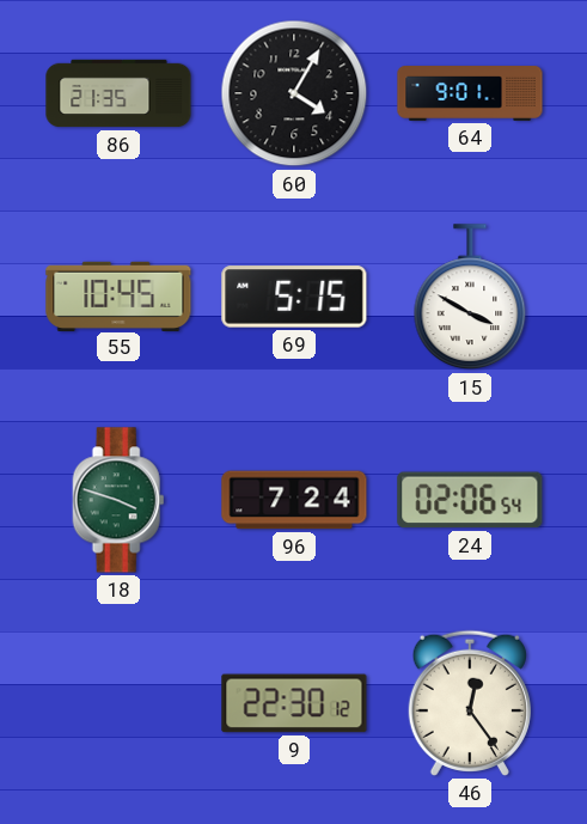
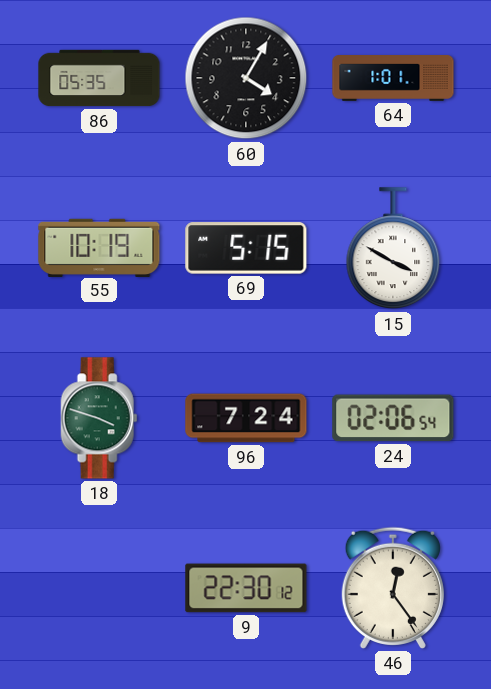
86: 21:35 -> 05:35
64: 9:01 -> 1:01
55: 10:45 -> 10:19
